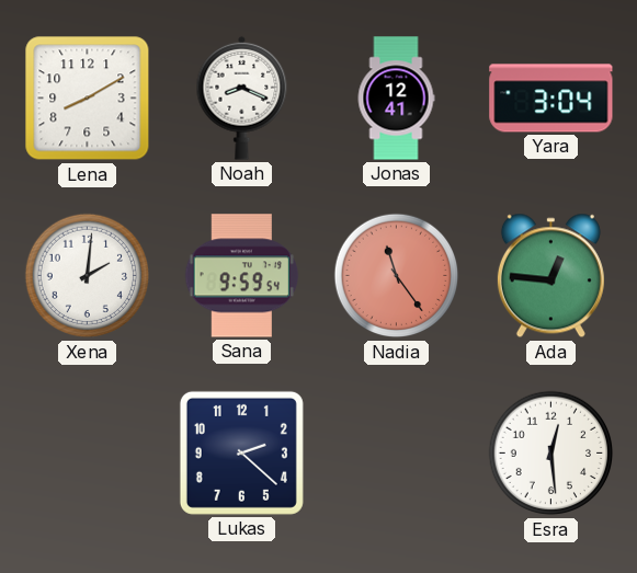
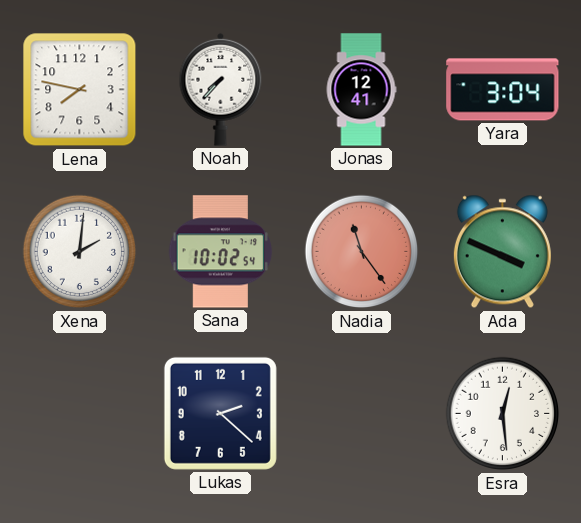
Lena: 8:10 -> 7:47
Noah: 8:19 -> 7:37
Sana: 9:59 -> 10:02
Ada: 12:46 -> 3:49
